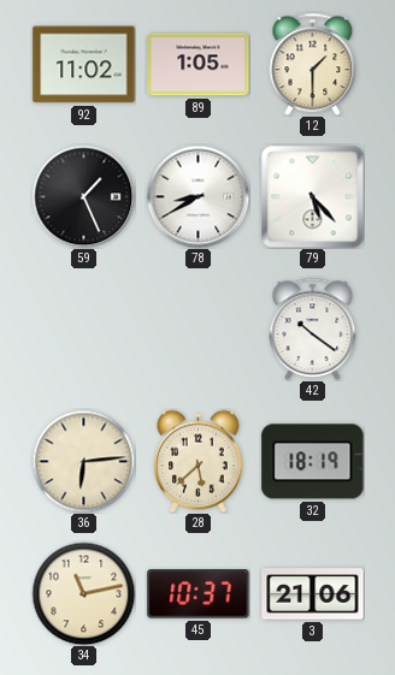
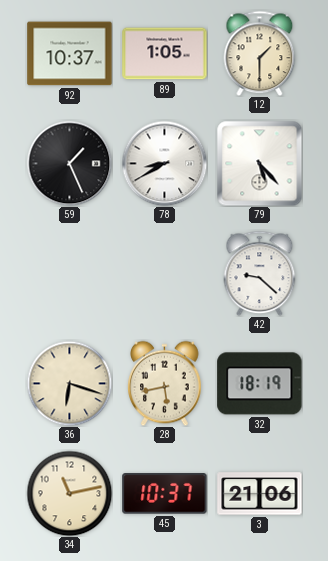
92: 11:02 -> 10:37
42: 10:21 -> 9:22
36: 6:14 -> 6:18
28: 5:38 -> 5:43
